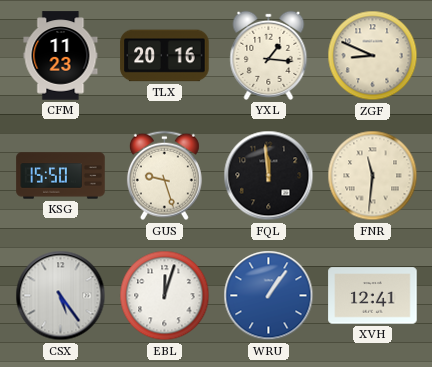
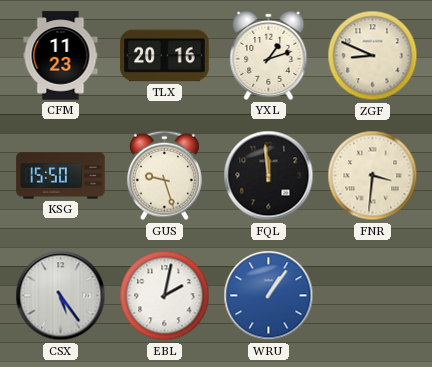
YXL: 1:16 -> 1:12
FNR: 11:31 -> 3:31
EBL: 12:03 -> 2:02
XVH: 12:41 -> none
